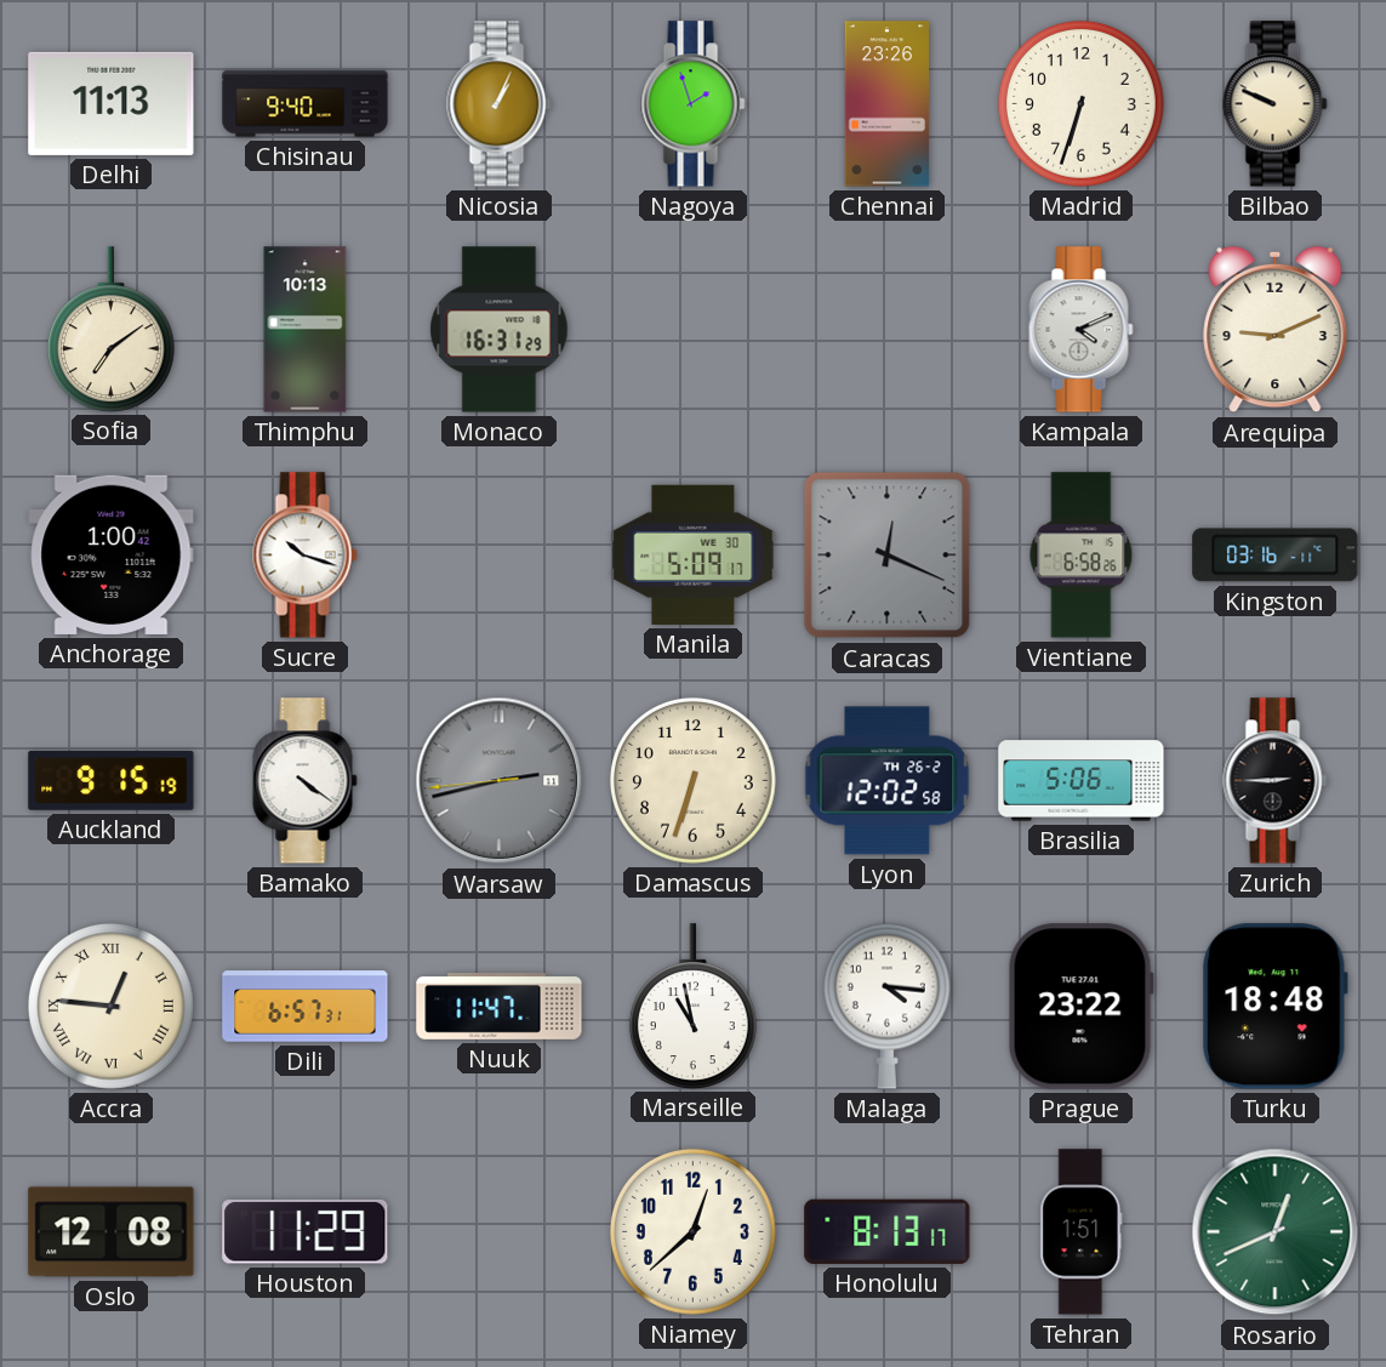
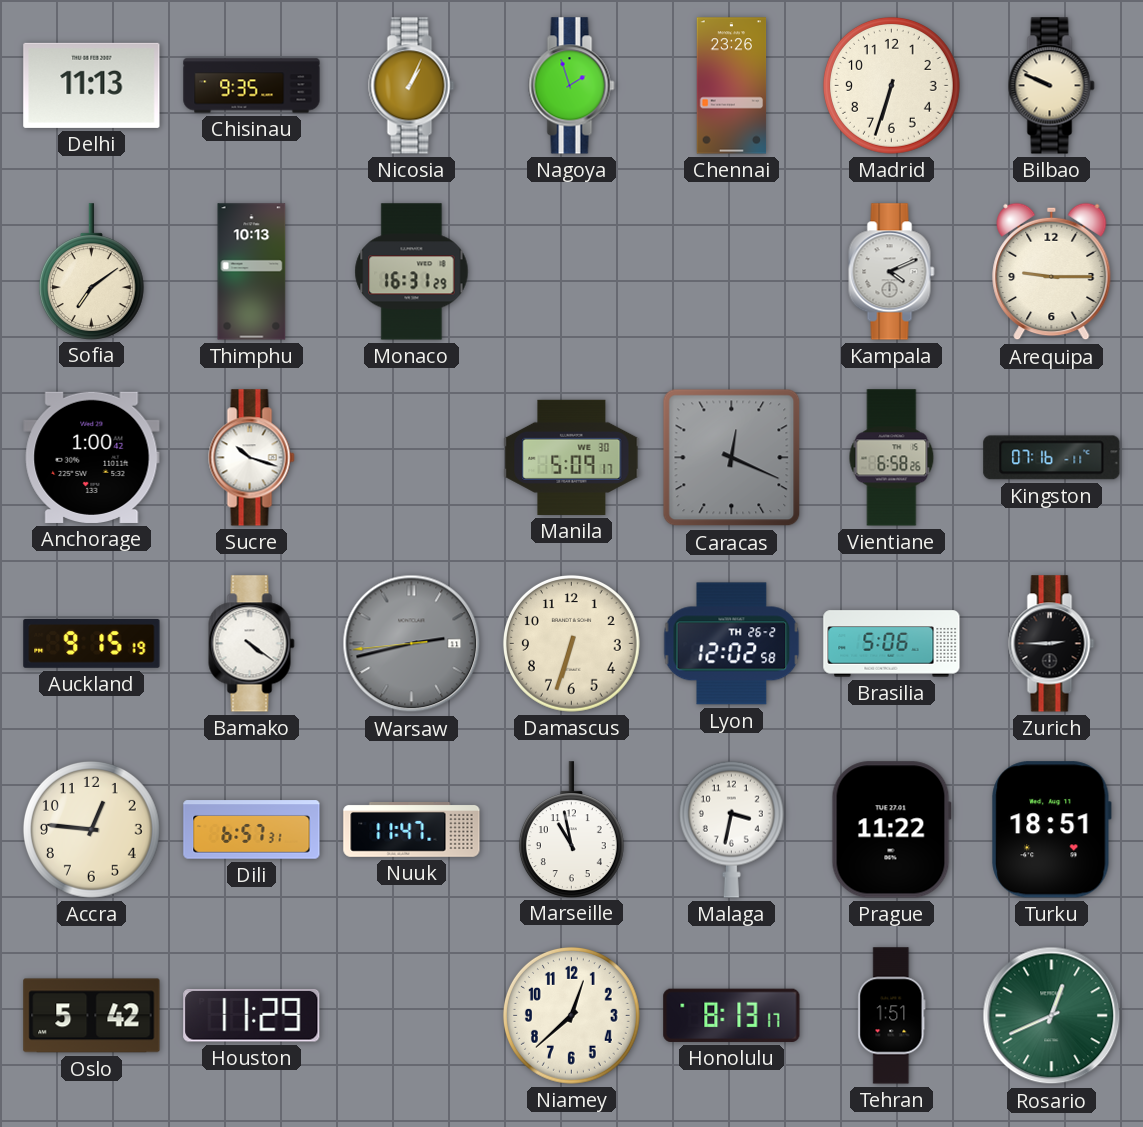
Chisinau: 9:40 -> 9:35
Arequipa: 9:11 -> 9:15
Kingston: 03:16 -> 07:16
Accra numerals: Roman -> Arabic
Malaga: 4:16 -> 3:32
Prague: 23:22 -> 11:22
Turku: 18:48 -> 18:51
Oslo: 12:08 -> 5:42
